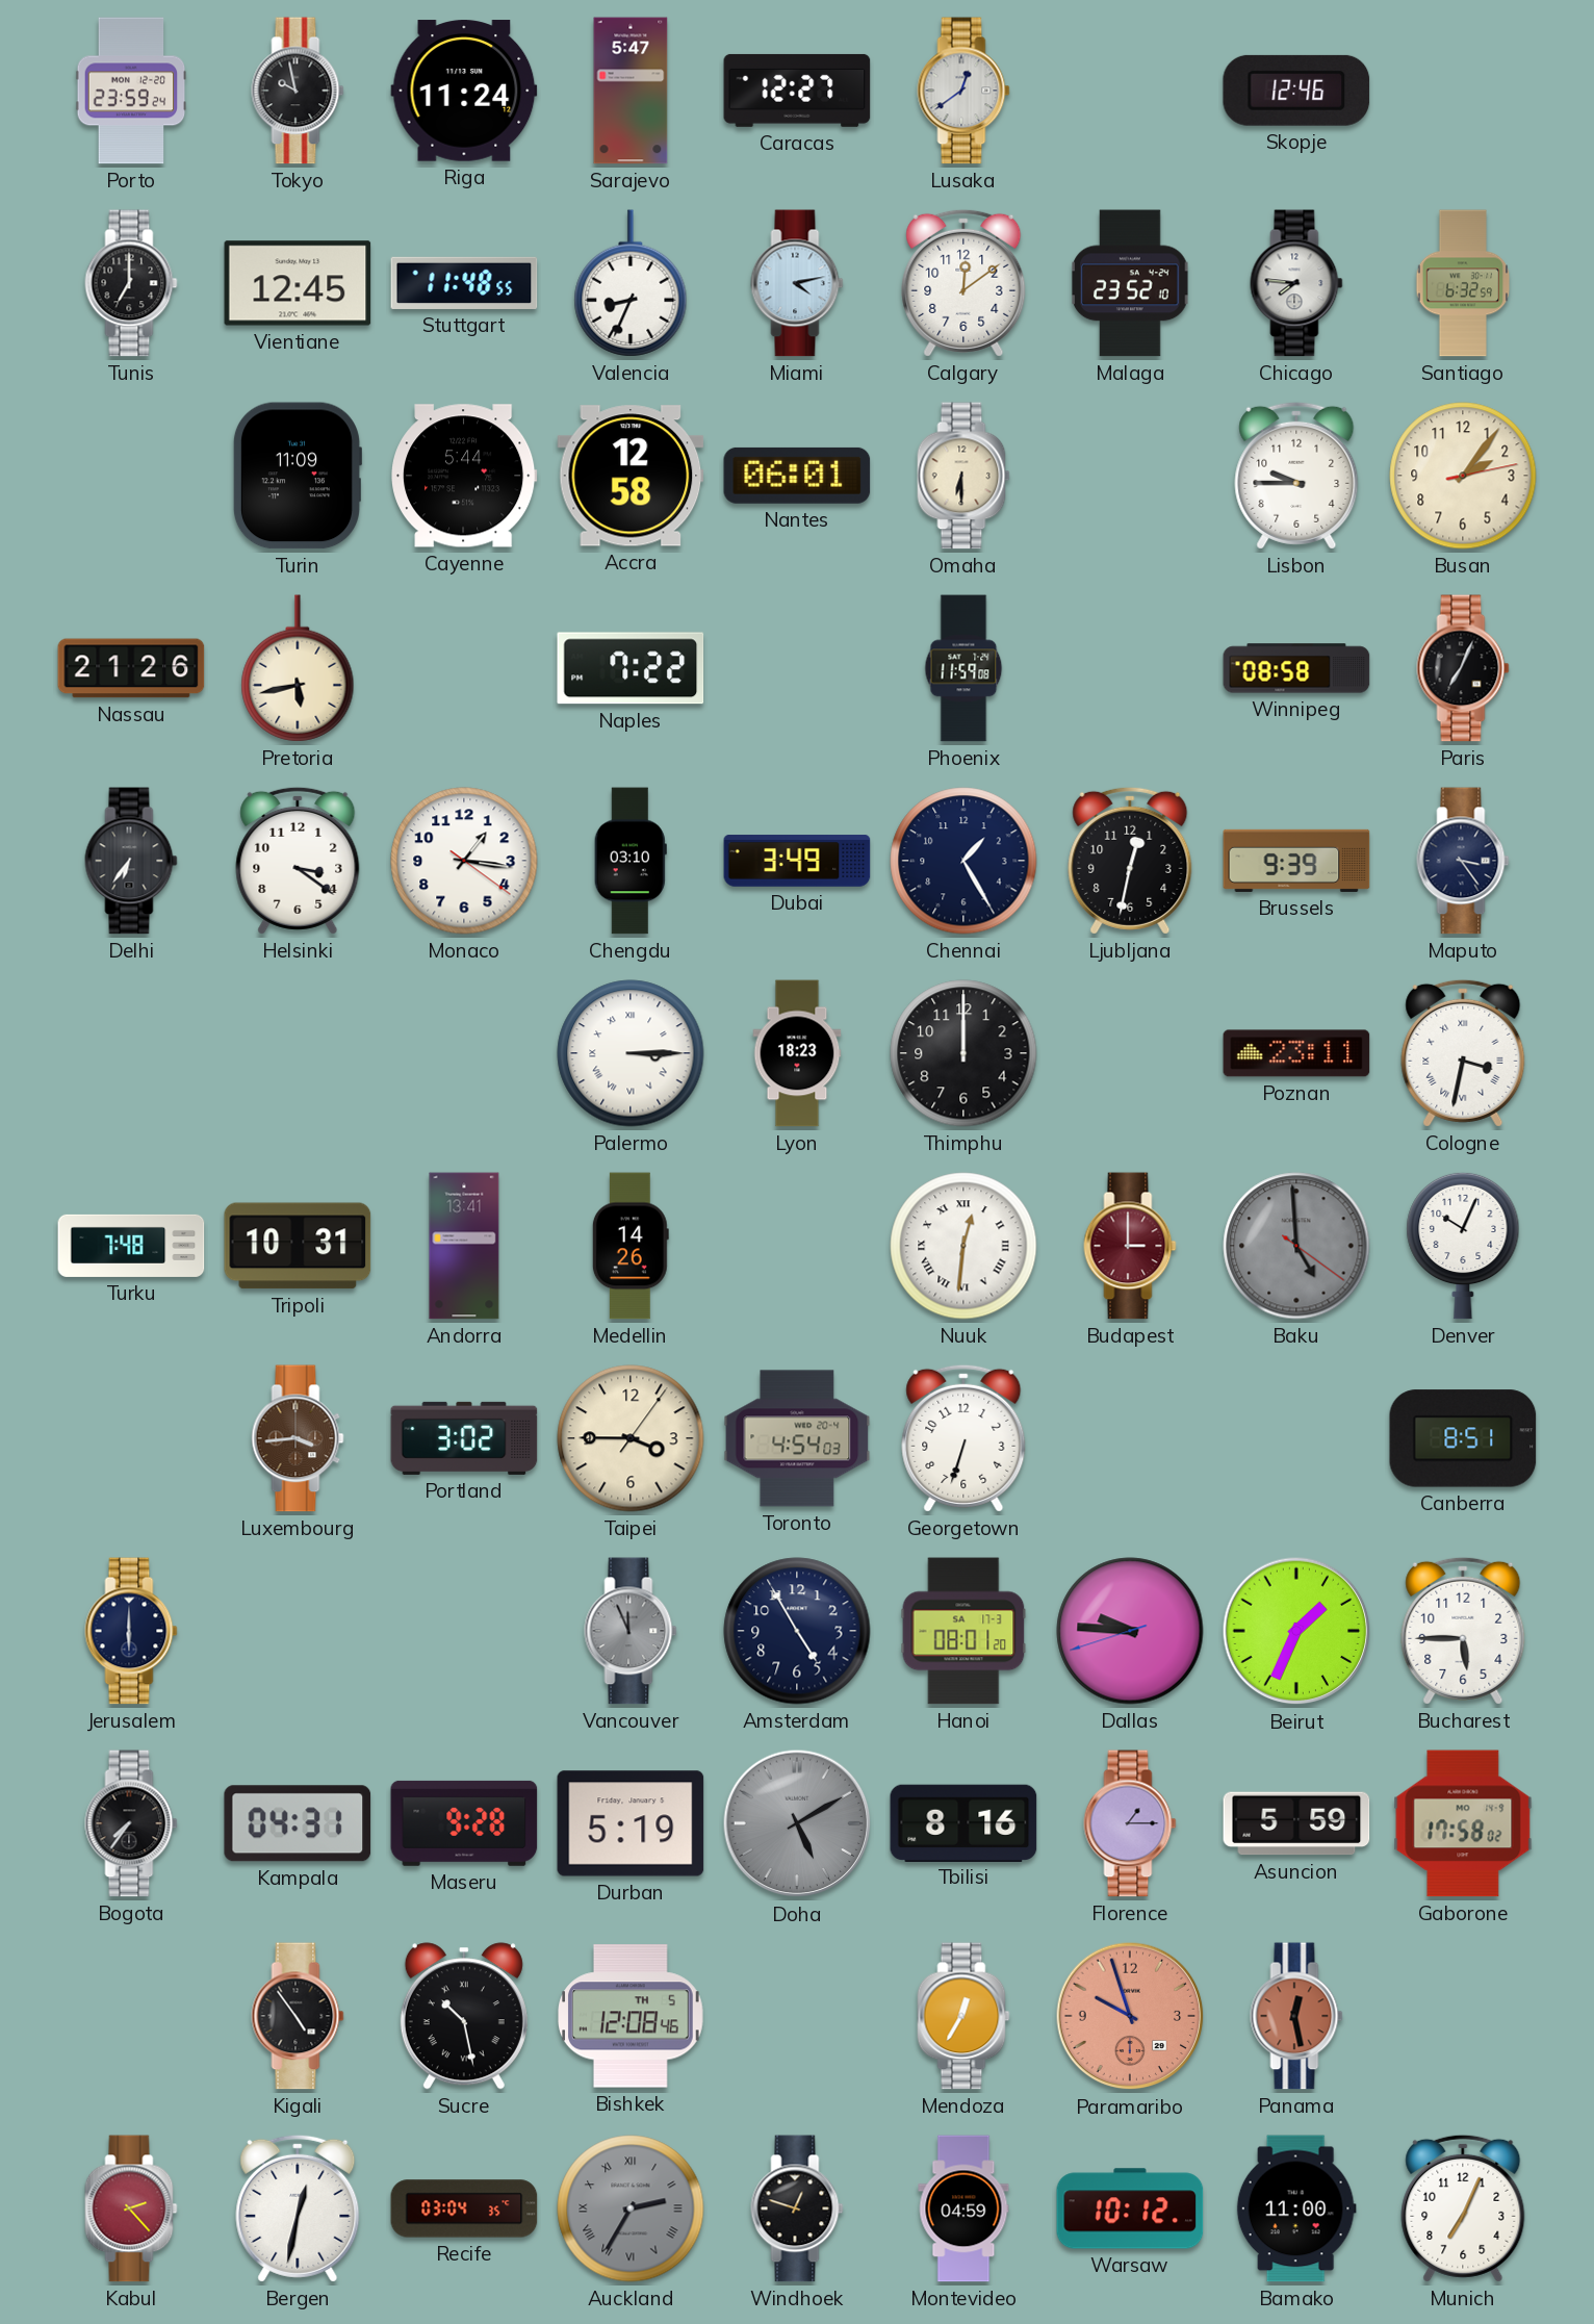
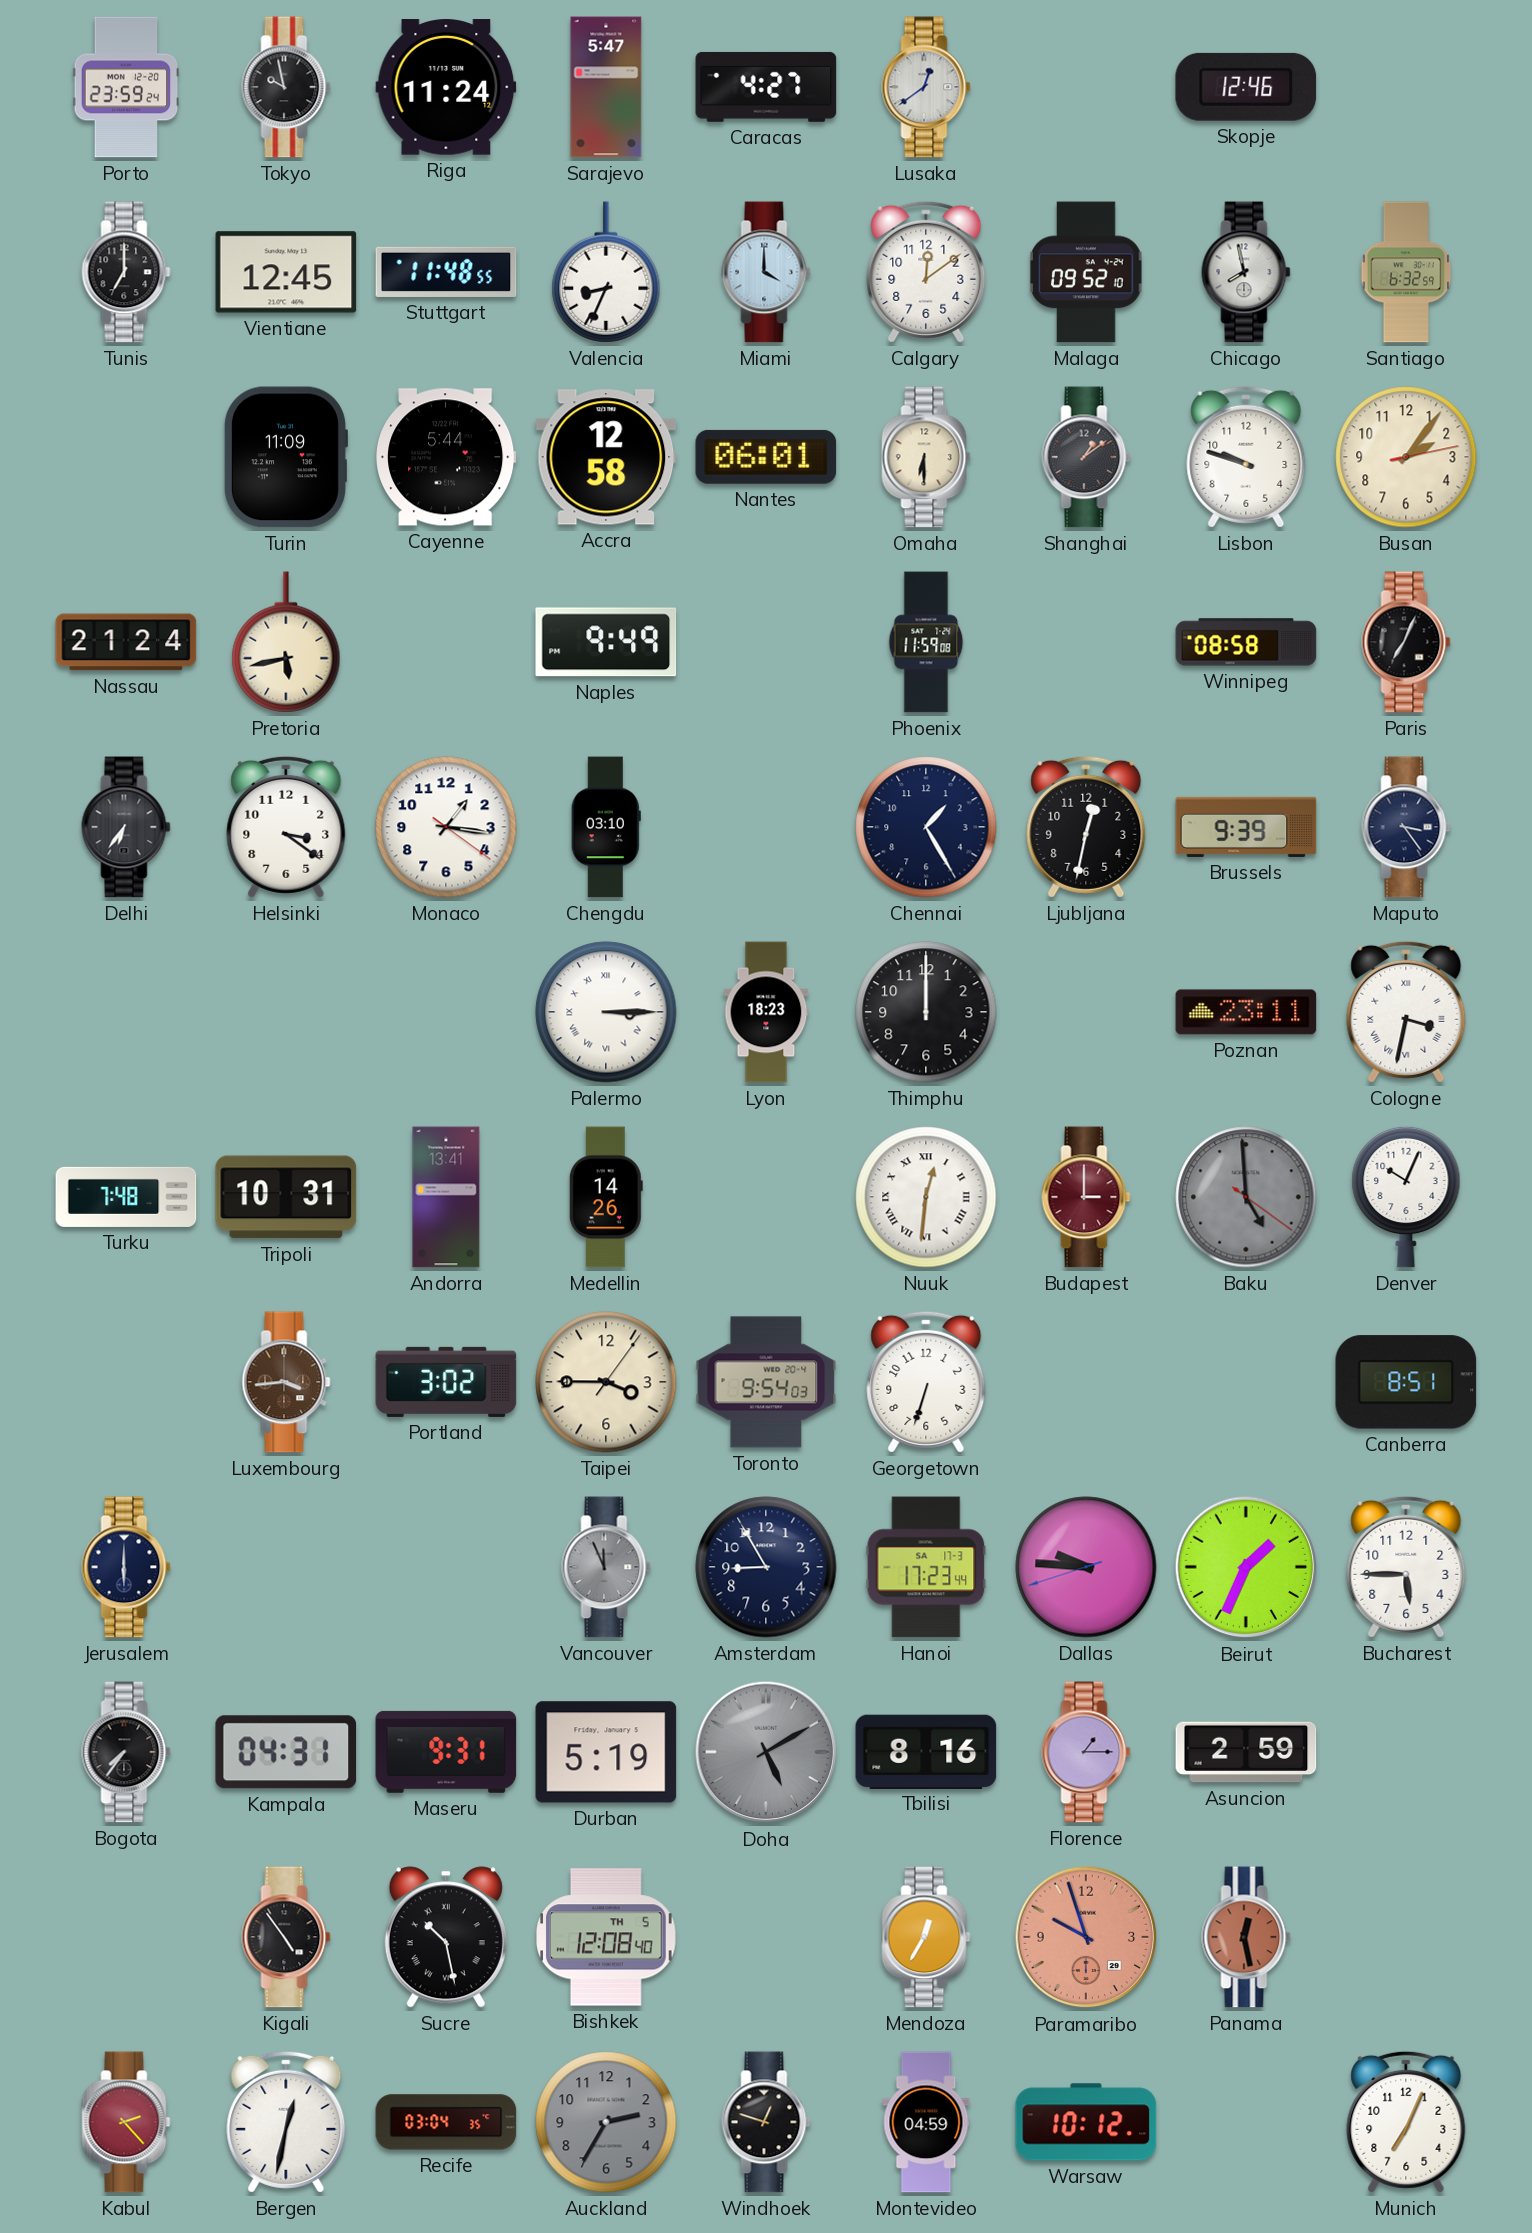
Caracas: 12:27 -> 4:27
Miami: 4:13 -> 4:00
Malaga: 23:52 -> 09:52
Chicago: 7:46 -> 7:58
Shanghai: none -> 1:09
Lisbon: 9:45 -> 9:48
Nassau: 21:26 -> 21:24
Naples: 7:22 -> 9:49
Dubai: 3:49 -> none
Toronto: 4:54 -> 9:54
Amsterdam: 4:55 -> 8:55
Hanoi: 08:01 -> 17:23
Maseru: 9:28 -> 9:31
Asuncion: 5:59 -> 2:59
Gaborone: 17:58 -> none
Bishkek: 12:08:46 -> 12:08:40
Auckland numerals: Roman -> Arabic
Bamako: 11:00 -> none
